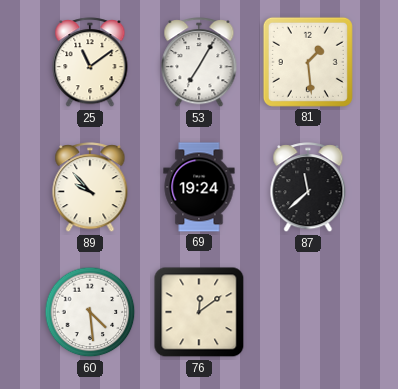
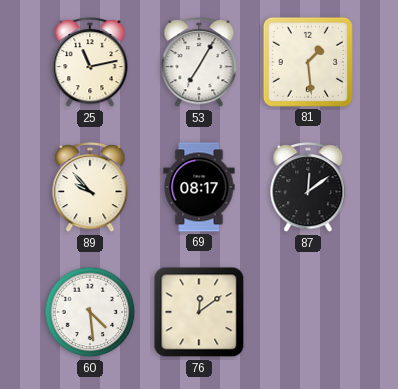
25: 11:09 -> 11:13
69: 19:24 -> 08:17
87: 11:38 -> 12:09
